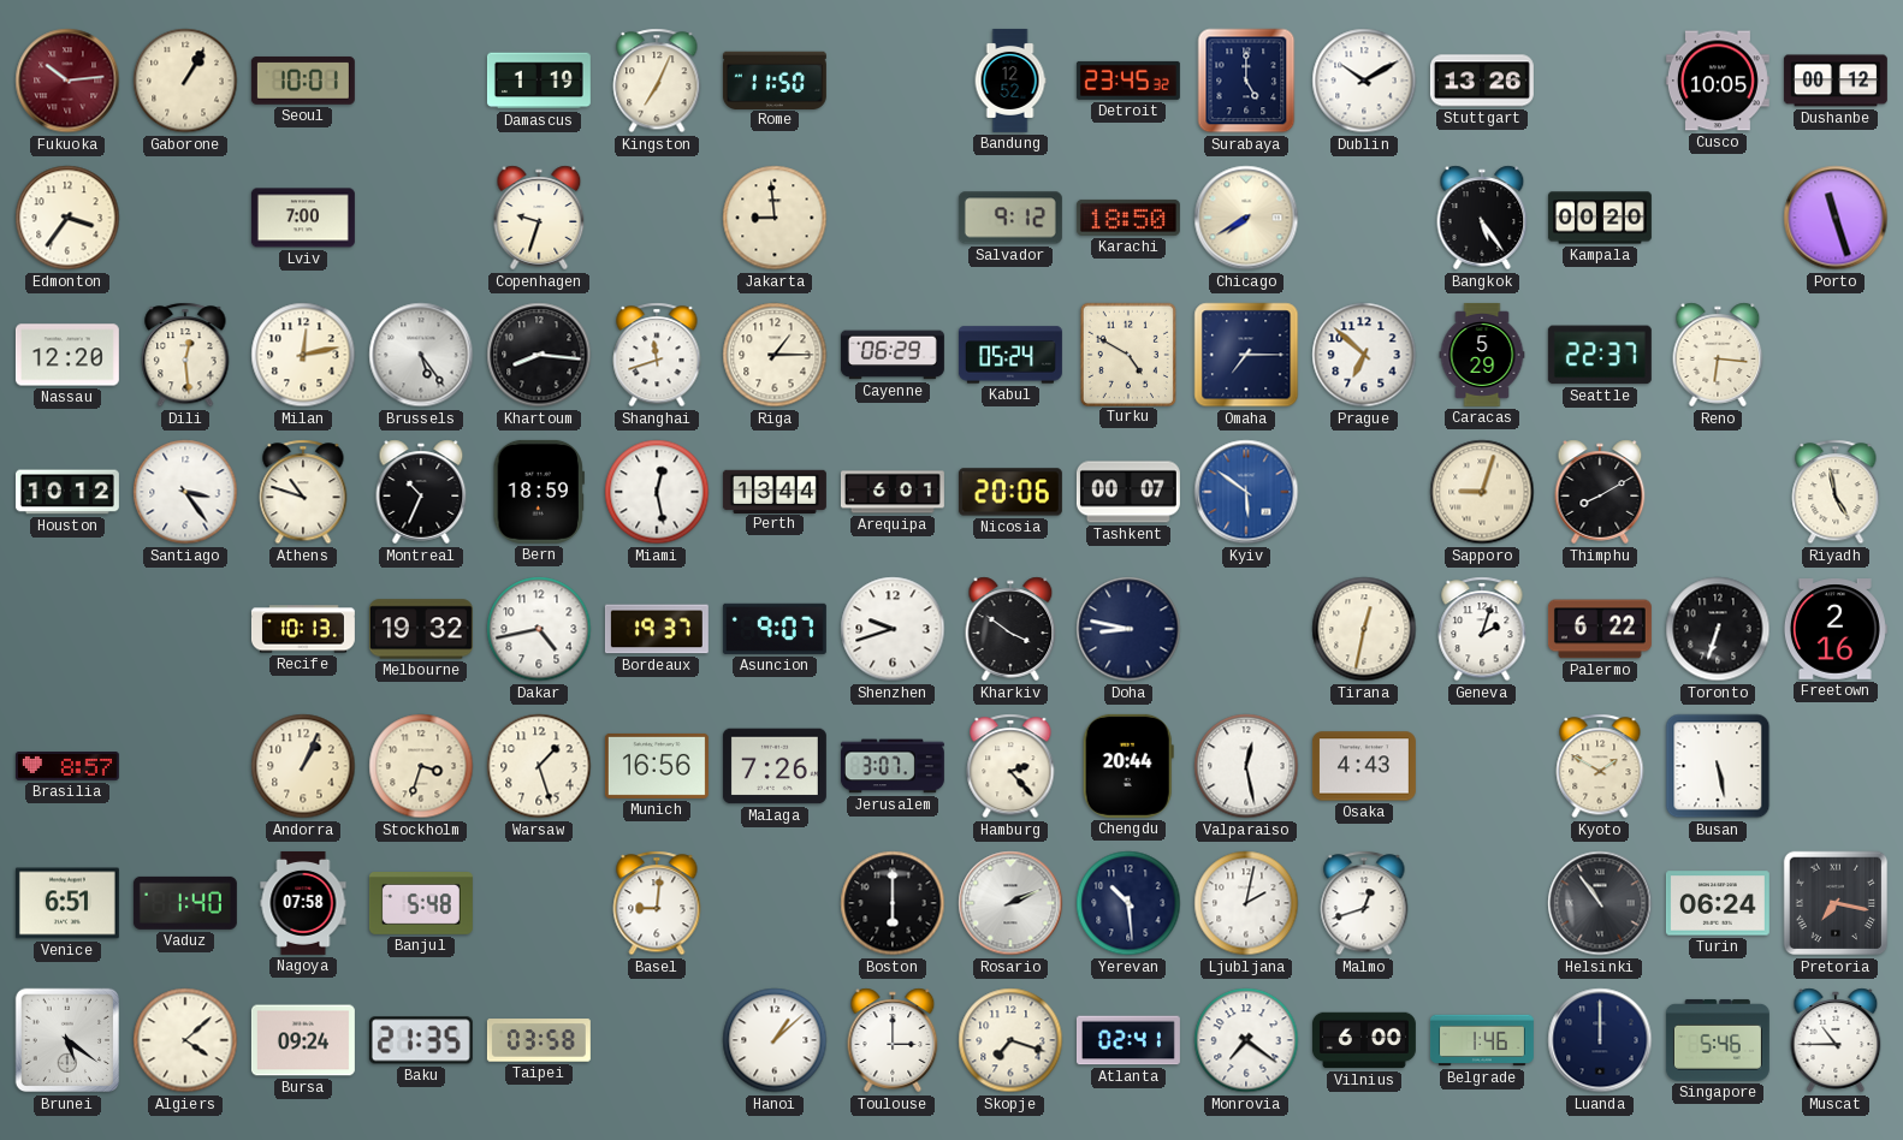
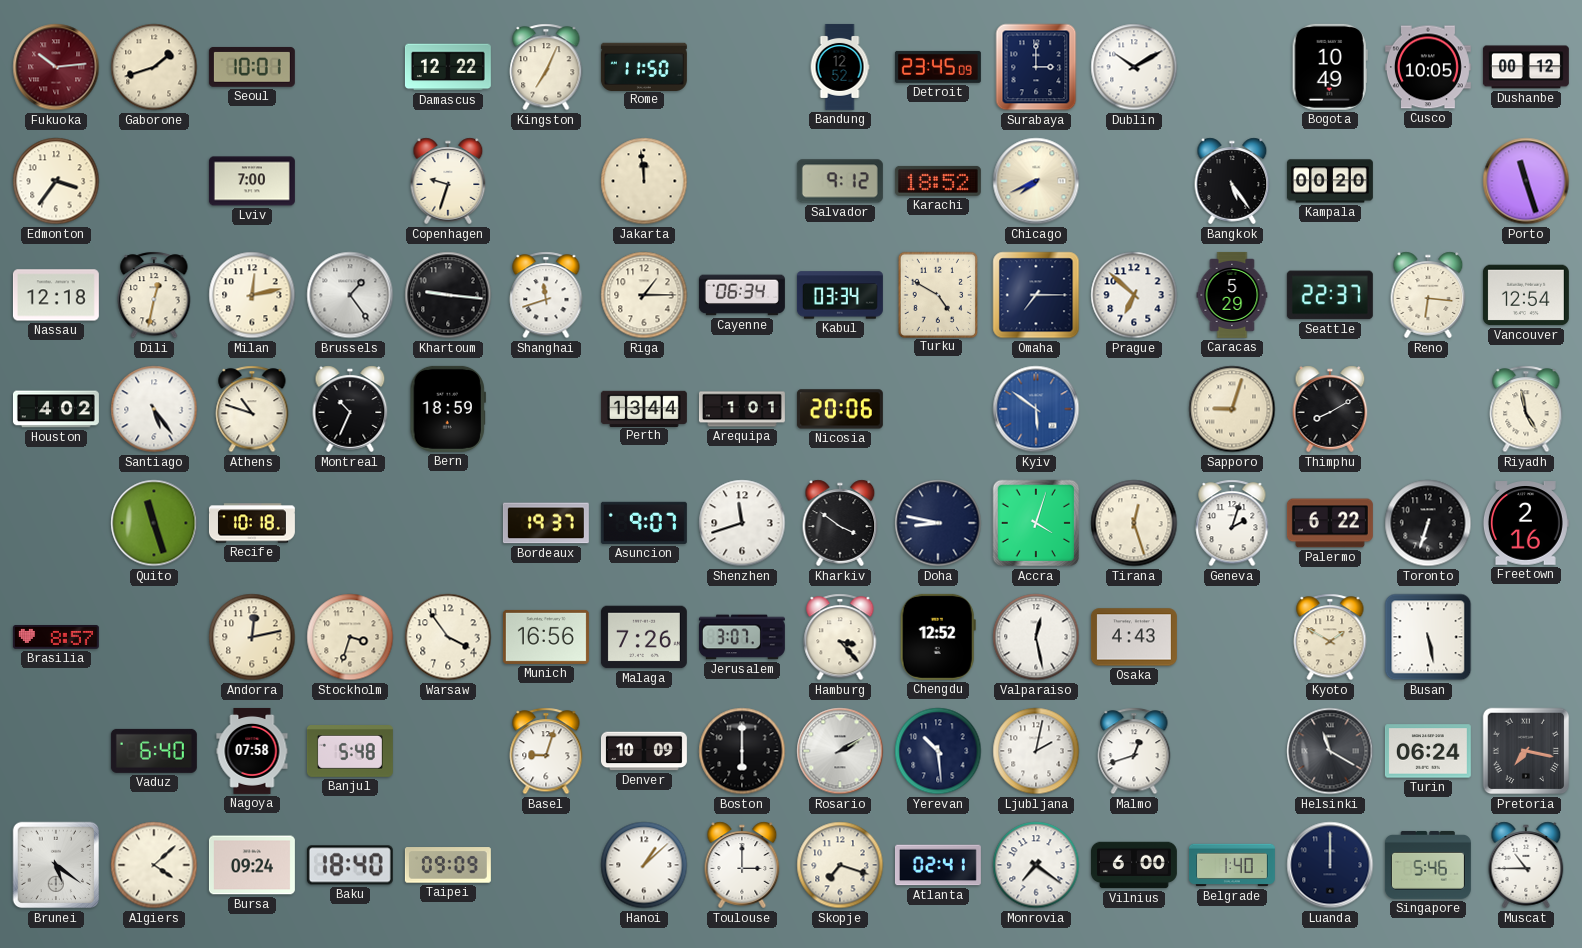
Gaborone: 1:05 -> 1:42
Damascus: 1:19 -> 12:22
Detroit: 23:45:32 -> 23:45:09
Surabaya: 5:00 -> 3:00
Stuttgart: 13:26 -> none
Bogota: none -> 10:49
Jakarta: 8:59 -> 11:59
Karachi: 18:50 -> 18:52
Chicago: 7:40 -> 7:41
Nassau: 12:20 -> 12:18
Dili: 12:29 -> 12:32
Brussels: 5:24 -> 1:24
Khartoum: 8:16 -> 9:16
Cayenne: 06:29 -> 06:34
Kabul: 05:24 -> 03:34
Vancouver: none -> 12:54
Houston: 10:12 -> 4:02
Santiago: 3:24 -> 5:24
Miami: 12:28 -> none
Arequipa: 6:01 -> 1:01
Tashkent: 00:07 -> none
Quito: none -> 11:27
Recife: 10:13 -> 10:18
Melbourne: 19:32 -> none
Dakar: 4:43 -> none
Shenzhen: 9:42 -> 11:42
Accra: none -> 4:03
Tirana: 12:32 -> 12:27
Andorra: 1:04 -> 12:13
Warsaw: 1:27 -> 3:54
Hamburg: 2:23 -> 3:23
Chengdu: 20:44 -> 12:52
Venice: 6:51 -> none
Vaduz: 1:40 -> 6:40
Basel: 9:01 -> 9:03
Denver: none -> 10:09
Rosario: 2:11 -> 2:10
Helsinki: 10:54 -> 11:20
Baku: 21:35 -> 18:40
Taipei: 03:58 -> 09:09
Belgrade: 1:46 -> 1:40
